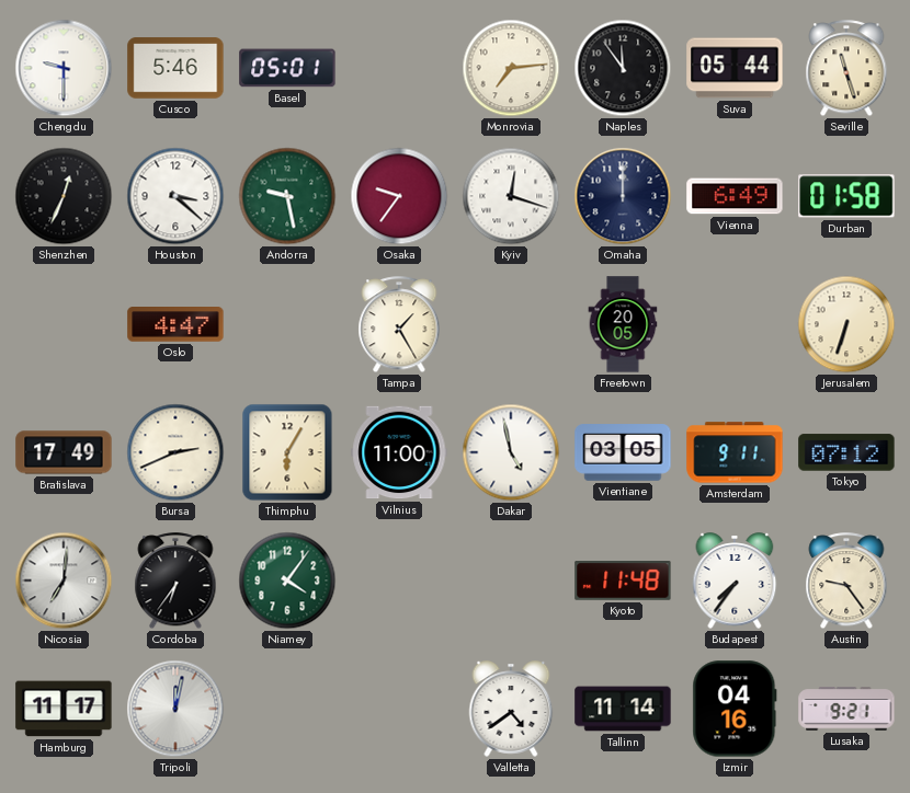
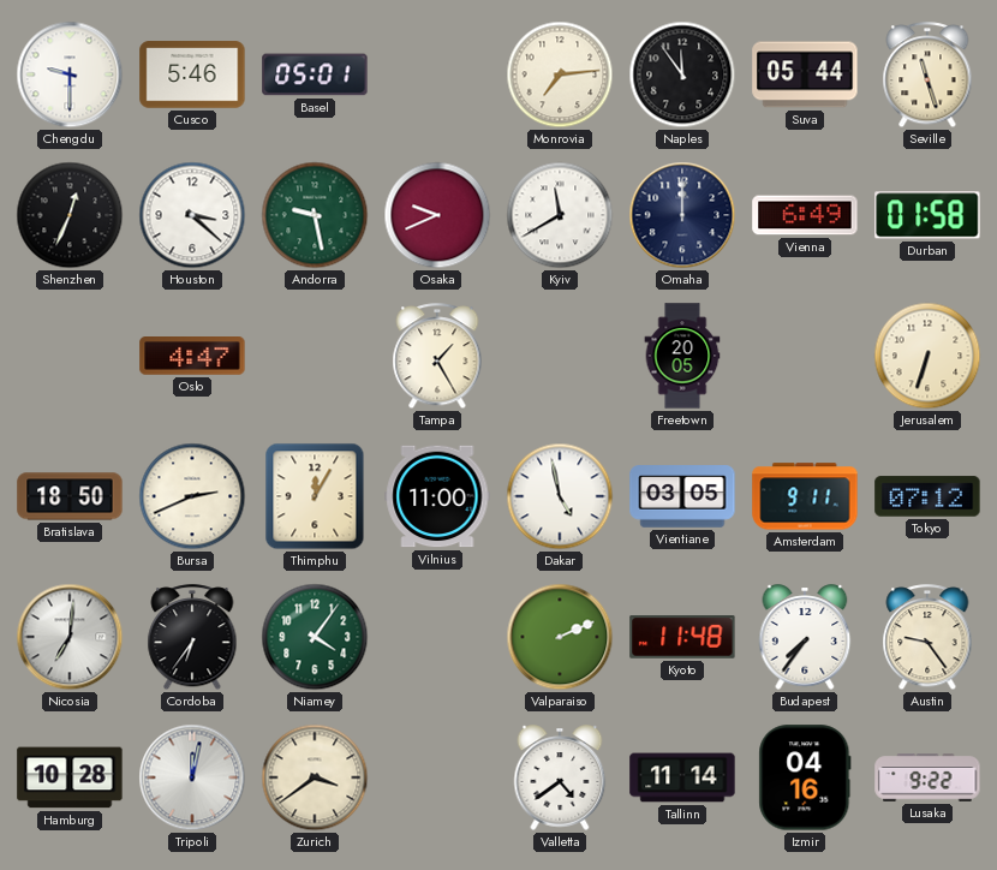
Osaka: 9:36 -> 9:41
Kyiv: 12:18 -> 11:40
Bratislava: 17:49 -> 18:50
Thimphu: 6:05 -> 12:05
Valparaiso: none -> 2:11
Hamburg: 11:17 -> 10:28
Zurich: none -> 3:39
Lusaka: 9:21 -> 9:22
